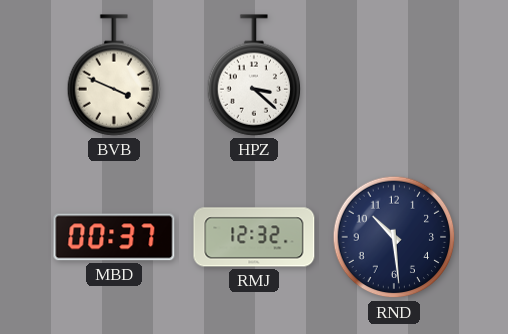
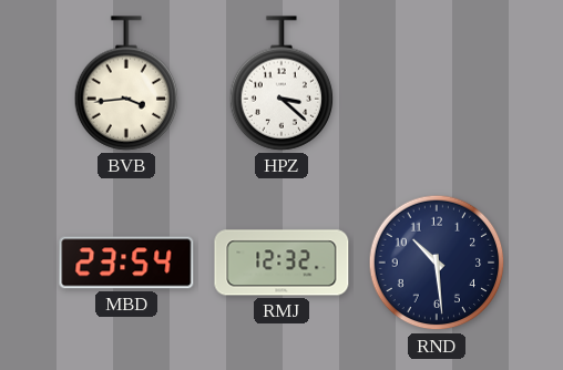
BVB: 3:49 -> 3:44
MBD: 00:37 -> 23:54
